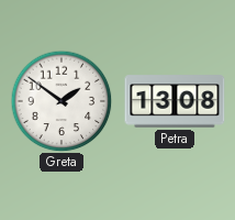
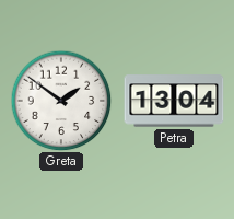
Petra: 13:08 -> 13:04
